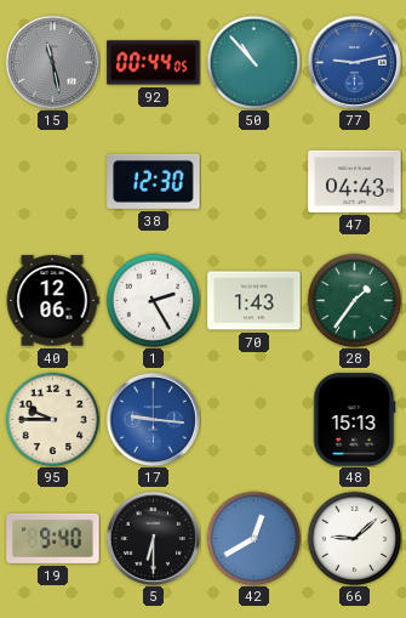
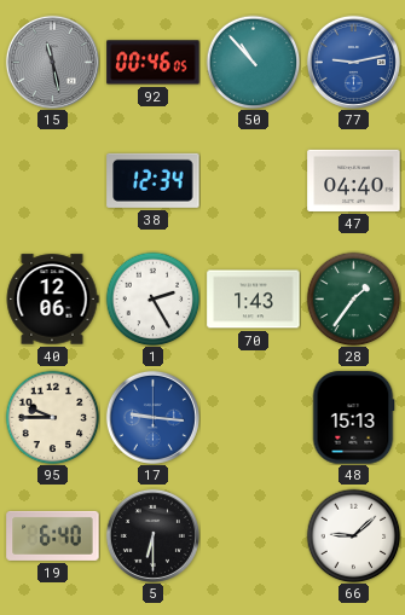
92: 00:44 -> 00:46
38: 12:30 -> 12:34
47: 04:43 -> 04:40
19: 9:40 -> 6:40
42: 12:40 -> none
